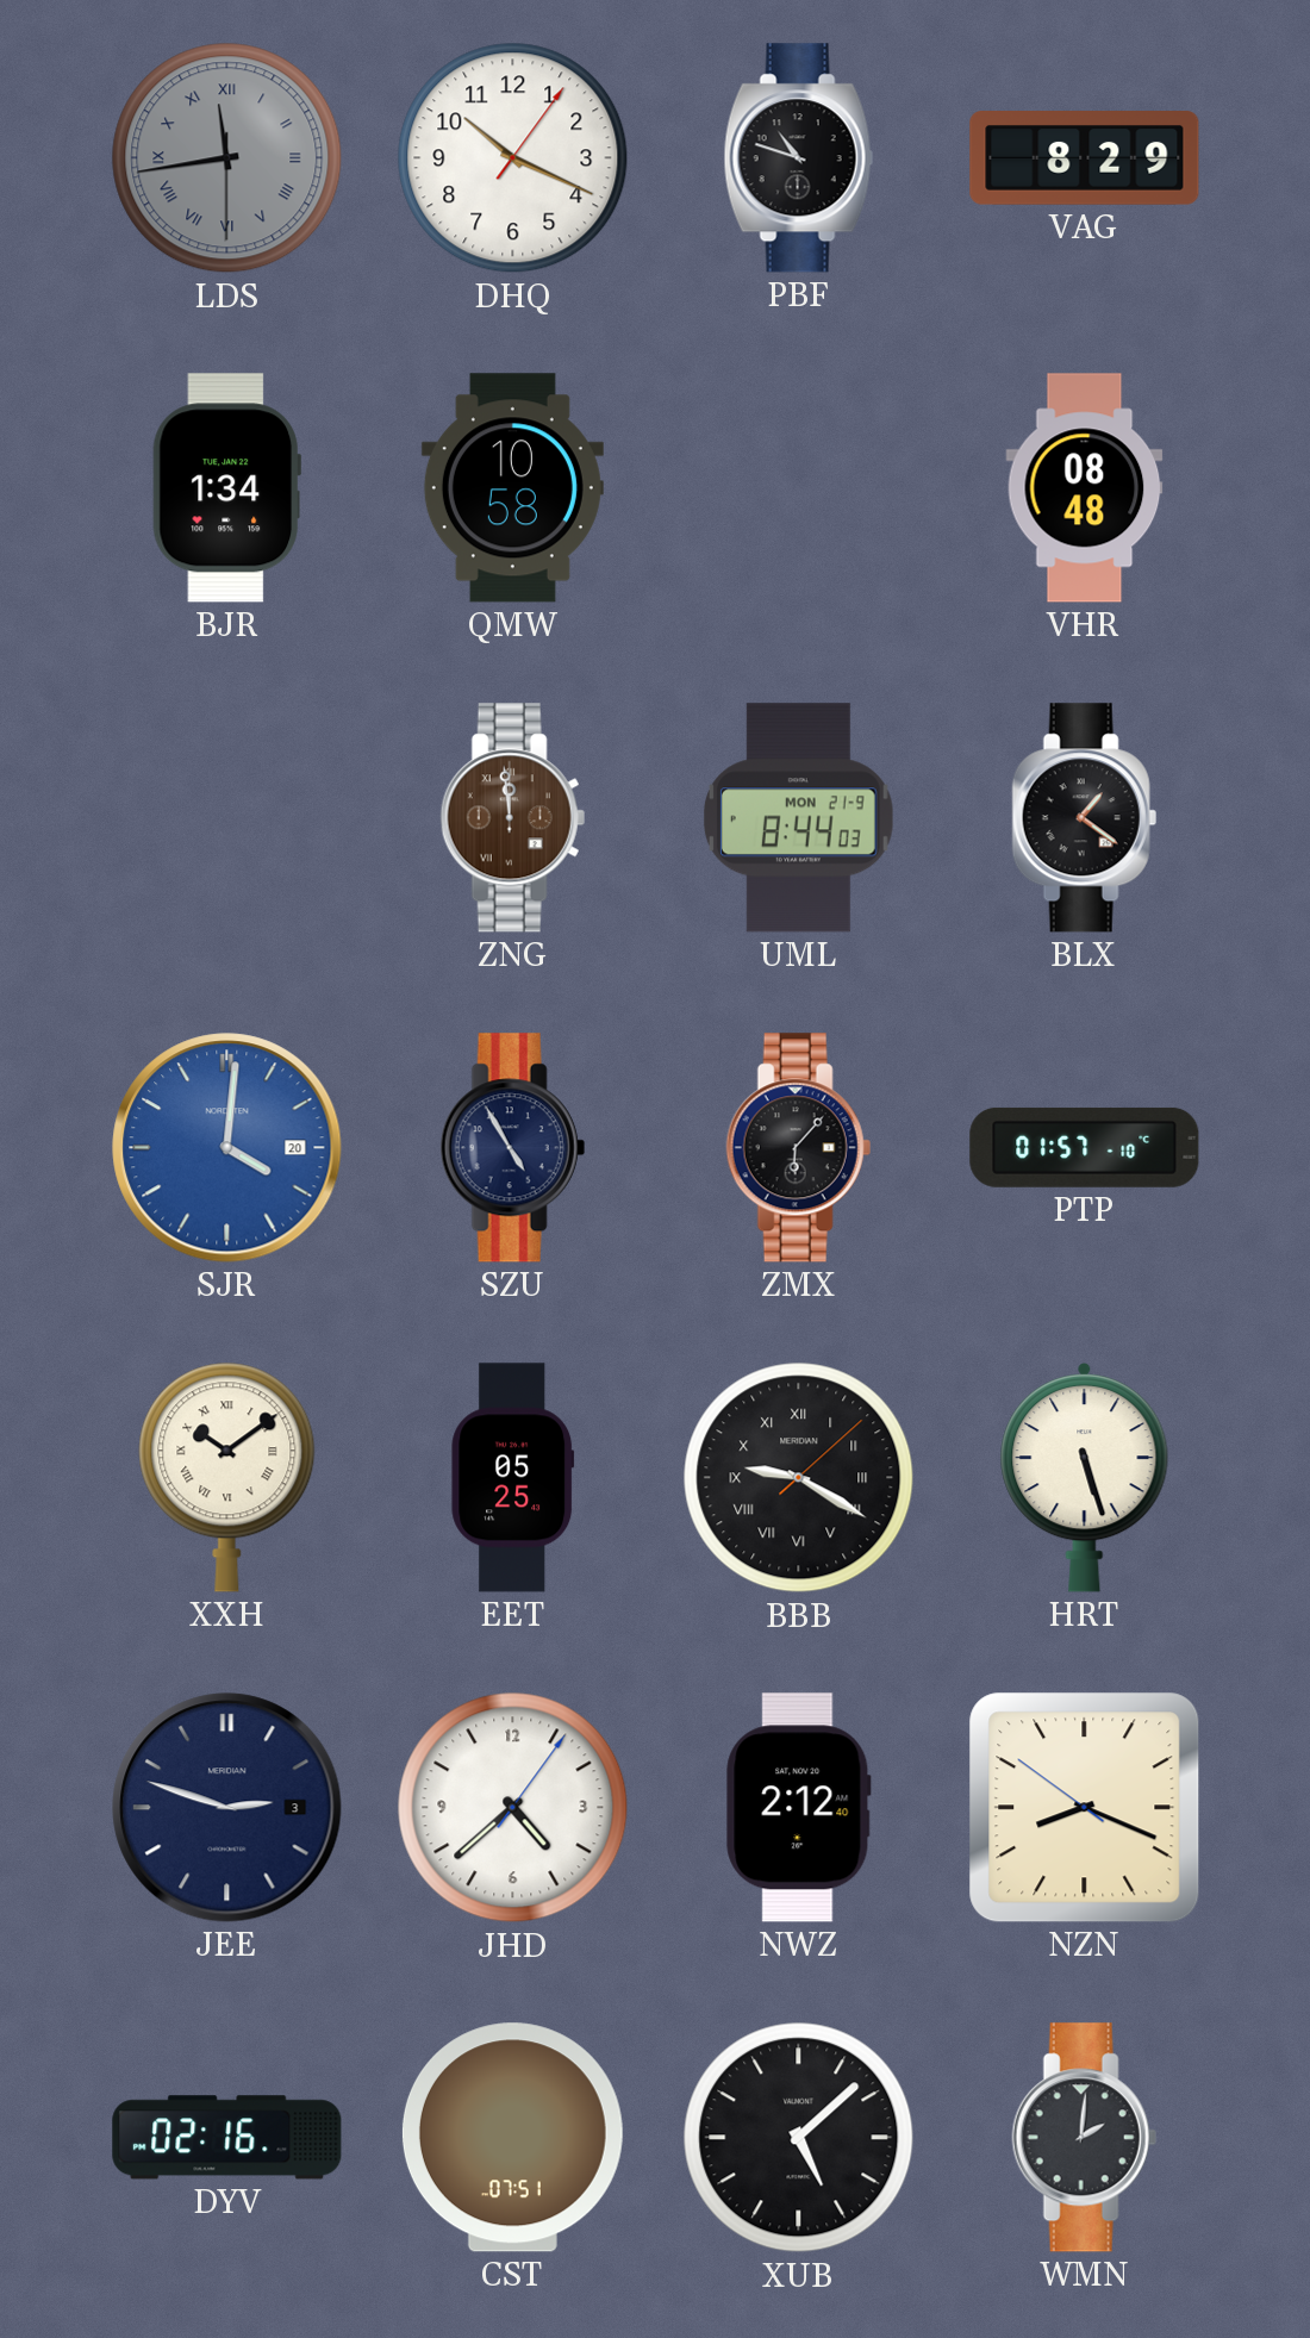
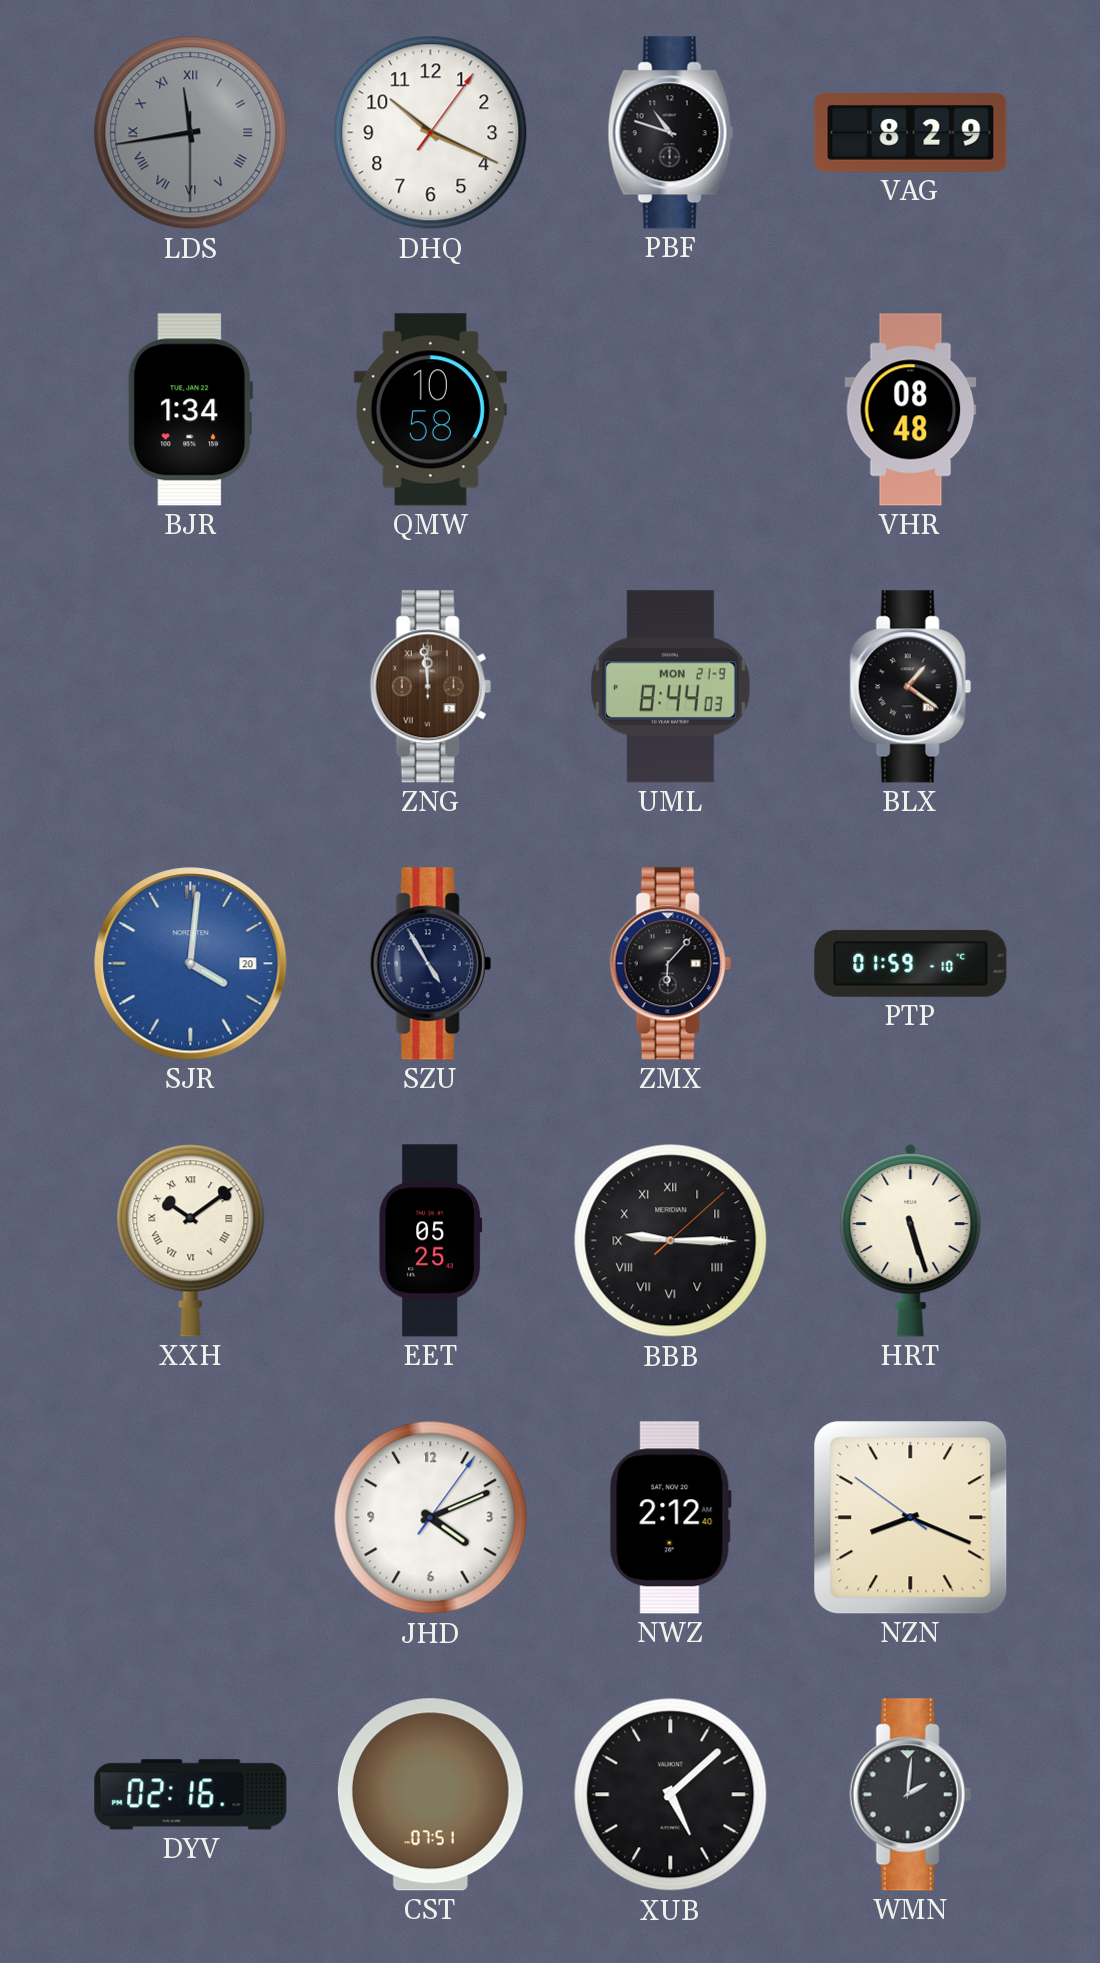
PTP: 01:57 -> 01:59
BBB: 9:20 -> 9:15
JEE: 2:48 -> none
JHD: 4:38 -> 4:11
